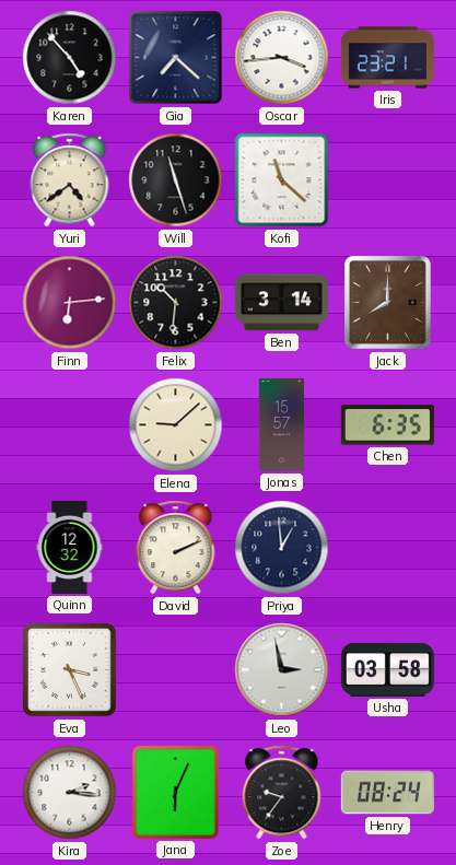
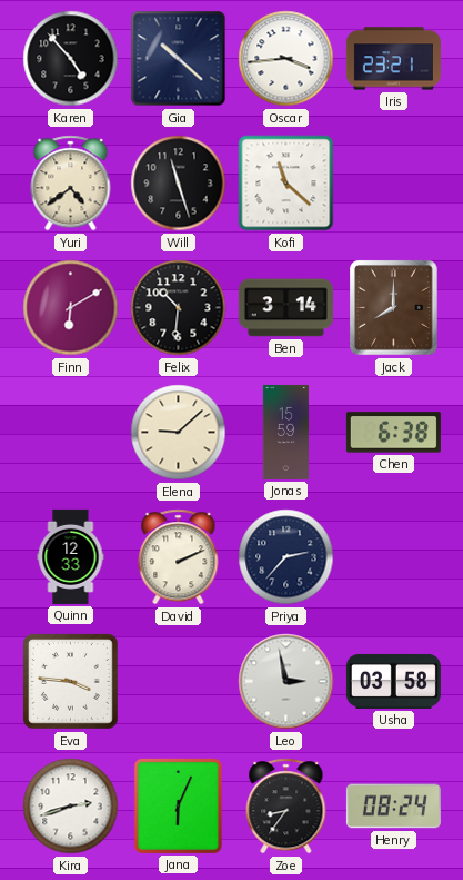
Gia: 7:22 -> 10:22
Finn: 6:14 -> 6:10
Jonas: 15:57 -> 15:59
Chen: 6:35 -> 6:38
Quinn: 12:32 -> 12:33
Priya: 12:59 -> 2:37
Eva: 3:26 -> 3:46
Kira: 2:16 -> 2:42
Zoe: 9:36 -> 8:36
